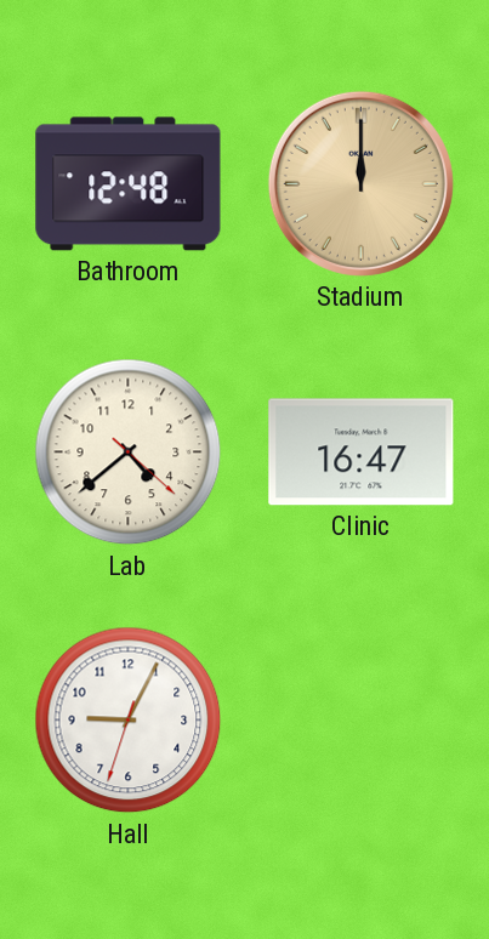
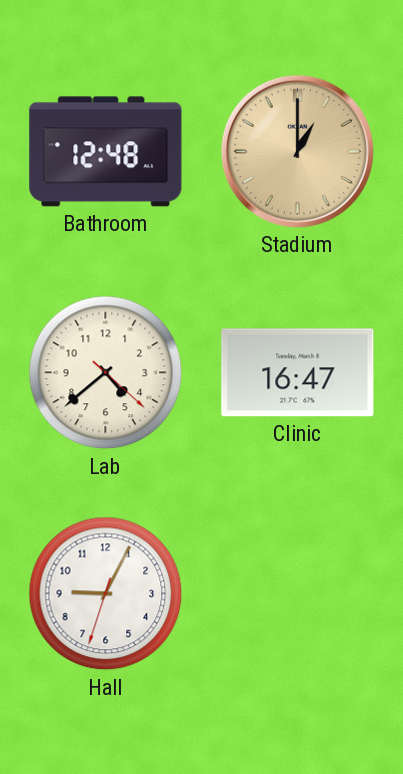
Stadium: 12:00 -> 1:00
